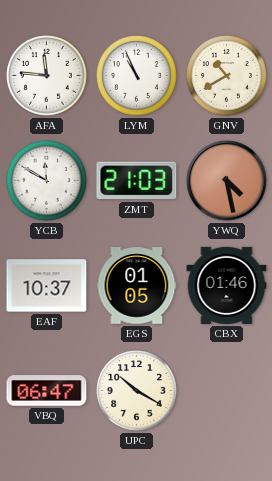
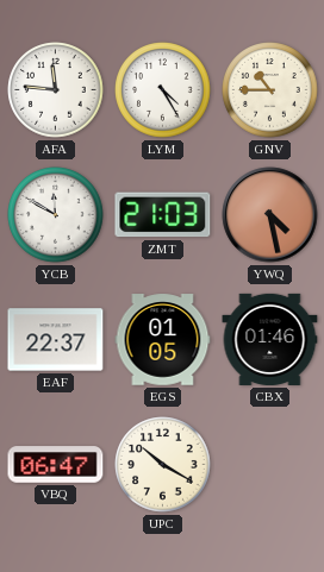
LYM: 10:56 -> 4:25
GNV: 10:40 -> 10:45
EAF: 10:37 -> 22:37
